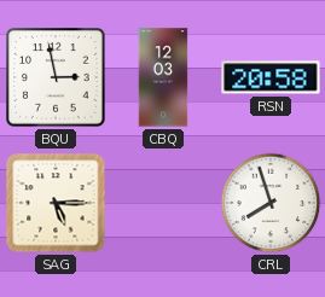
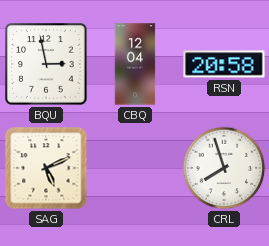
CBQ: 12:03 -> 12:04
SAG: 5:15 -> 5:11
